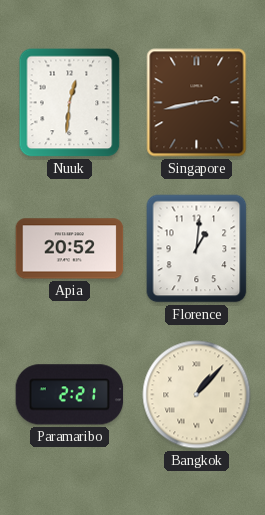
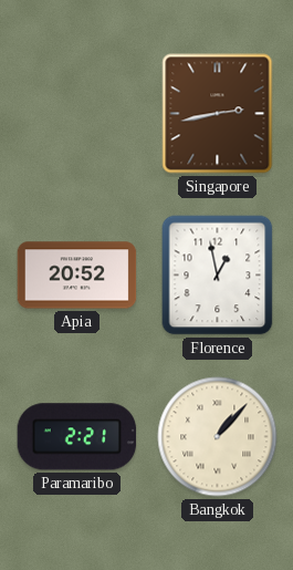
Nuuk: 12:31 -> none
Florence: 1:01 -> 12:58
